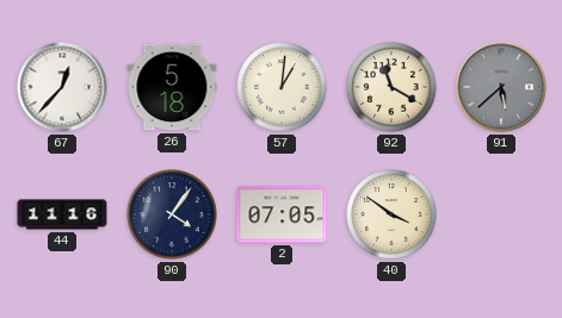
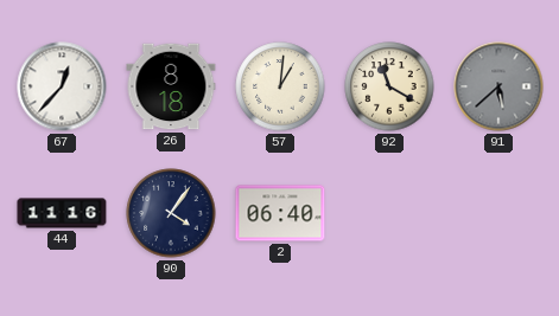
26: 5:18 -> 8:18
2: 07:05 -> 06:40
40: 3:51 -> none
